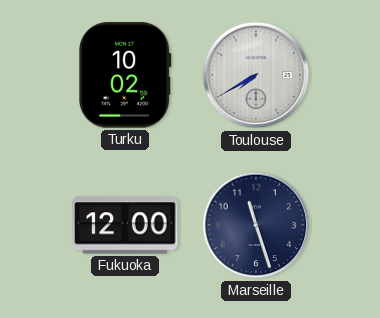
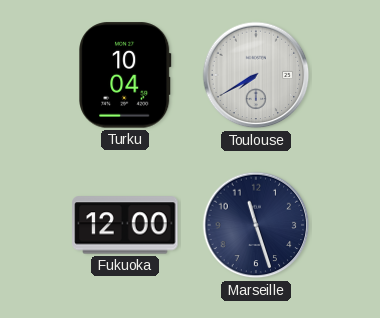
Turku: 10:02 -> 10:04
